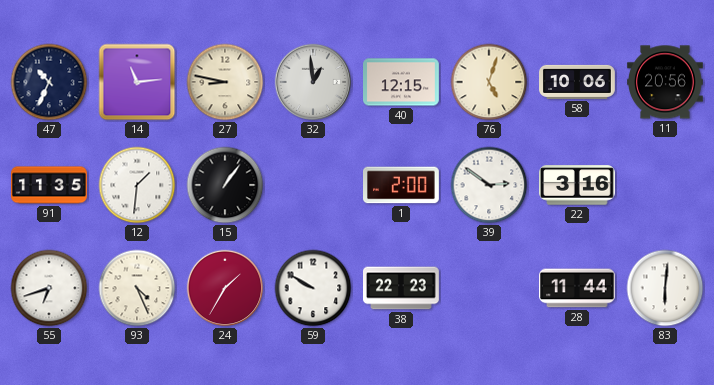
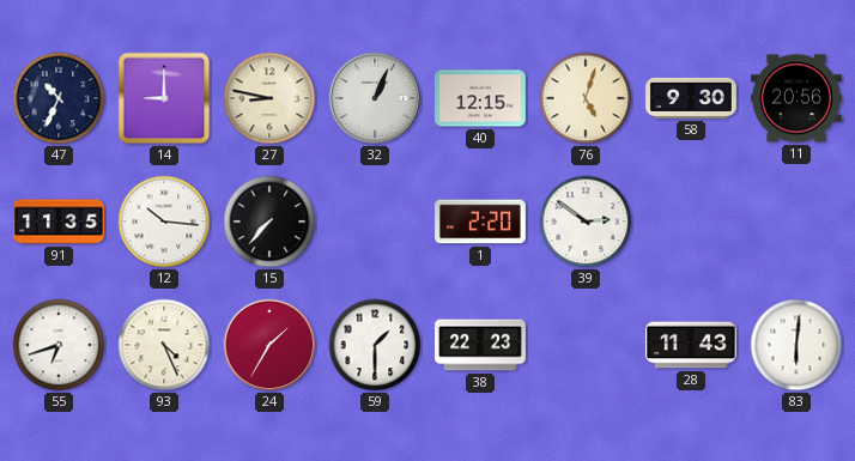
14: 11:14 -> 9:00
32: 12:59 -> 1:04
58: 10:06 -> 9:30
12: 1:31 -> 10:16
15: 1:06 -> 7:37
1: 2:00 -> 2:20
22: 3:16 -> none
59: 9:50 -> 1:30
28: 11:44 -> 11:43
